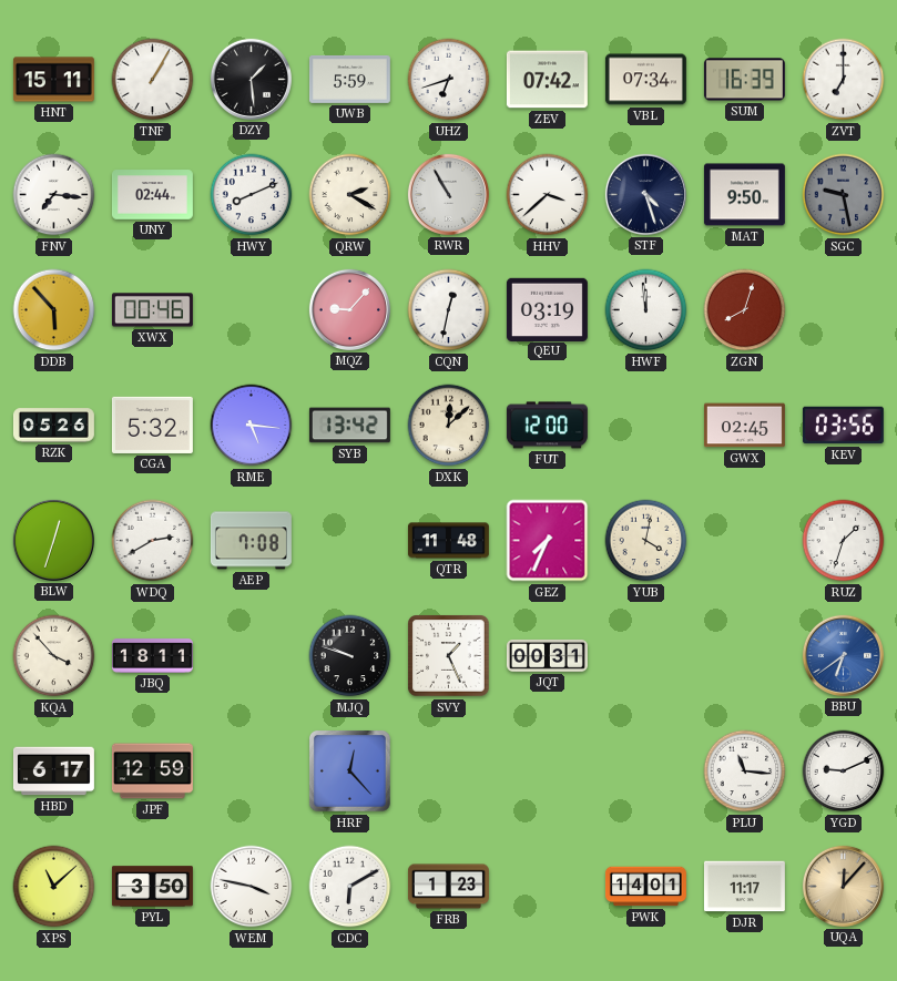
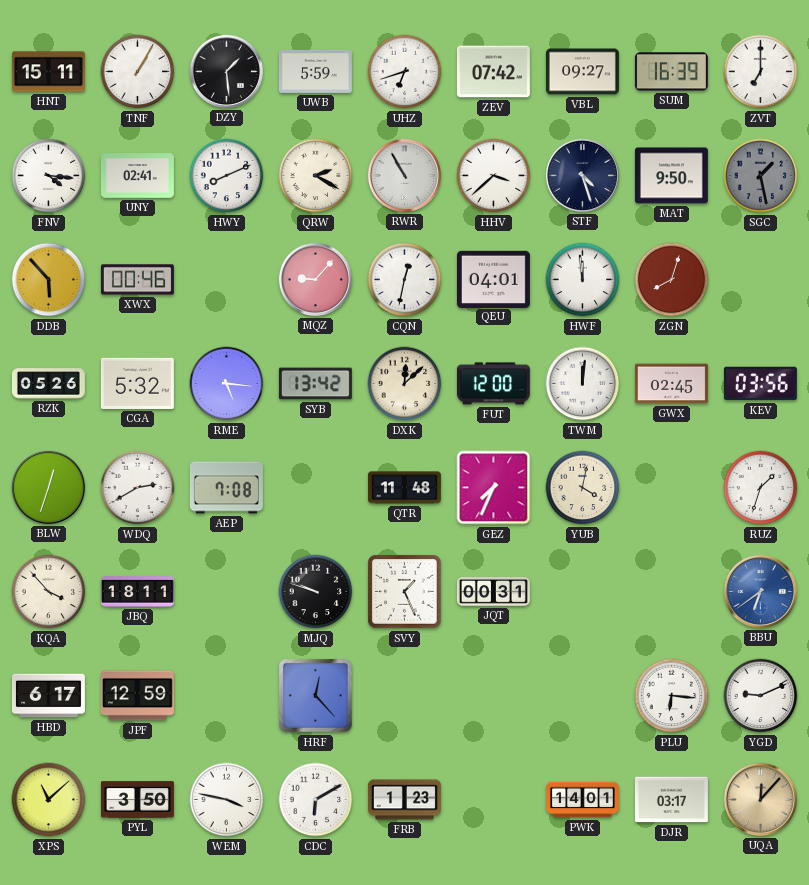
VBL: 07:34 -> 09:27
FNV: 7:16 -> 4:16
UNY: 02:44 -> 02:41
SGC: 9:28 -> 1:28
QEU: 03:19 -> 04:01
TWM: none -> 12:01
PLU: 11:16 -> 6:16
DJR: 11:17 -> 03:17
